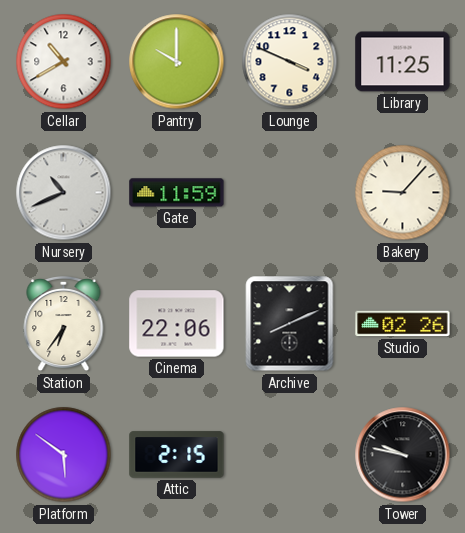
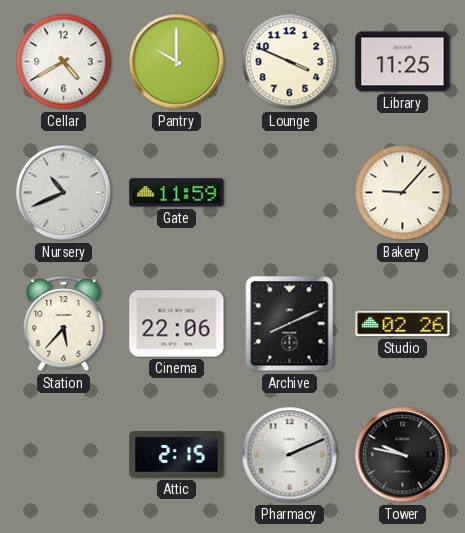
Cellar: 10:40 -> 4:40
Station: 6:36 -> 5:37
Platform: 5:51 -> none
Pharmacy: none -> 2:11
